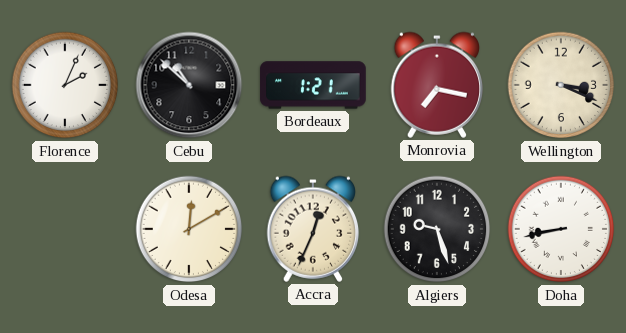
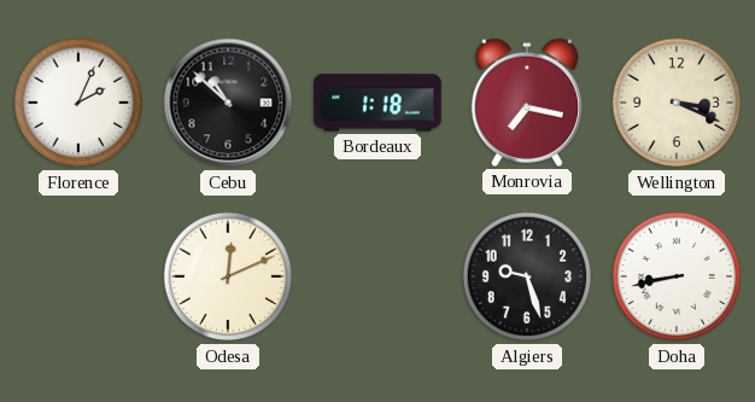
Bordeaux: 1:21 -> 1:18
Odesa: 12:10 -> 12:11
Accra: 12:34 -> none
